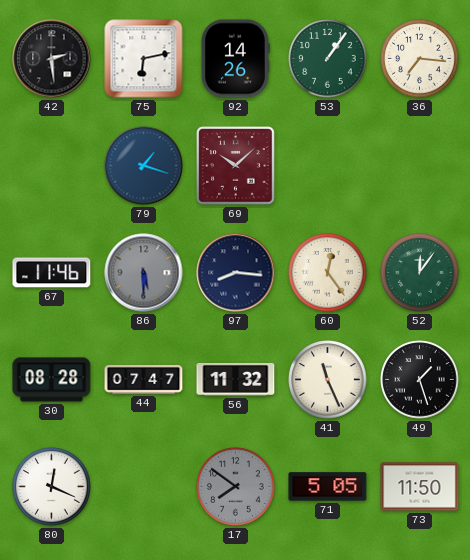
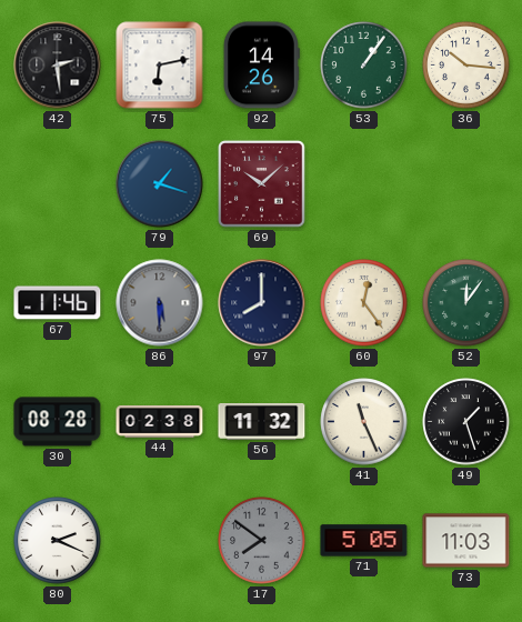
36: 7:16 -> 10:16
97: 8:16 -> 8:00
44: 07:47 -> 02:38
80: 12:19 -> 2:19
73: 11:50 -> 11:03
